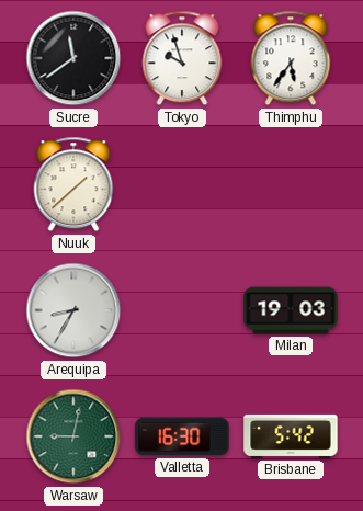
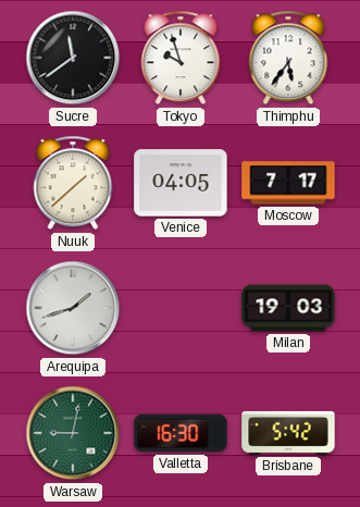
Venice: none -> 04:05
Moscow: none -> 7:17
Arequipa: 8:35 -> 1:42
